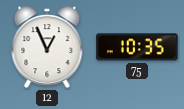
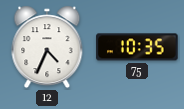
12: 12:56 -> 4:34
